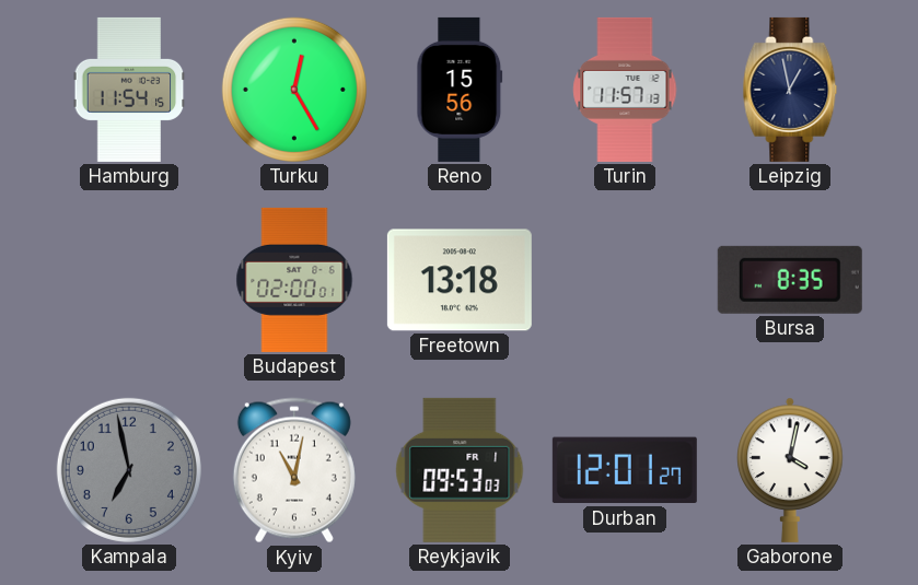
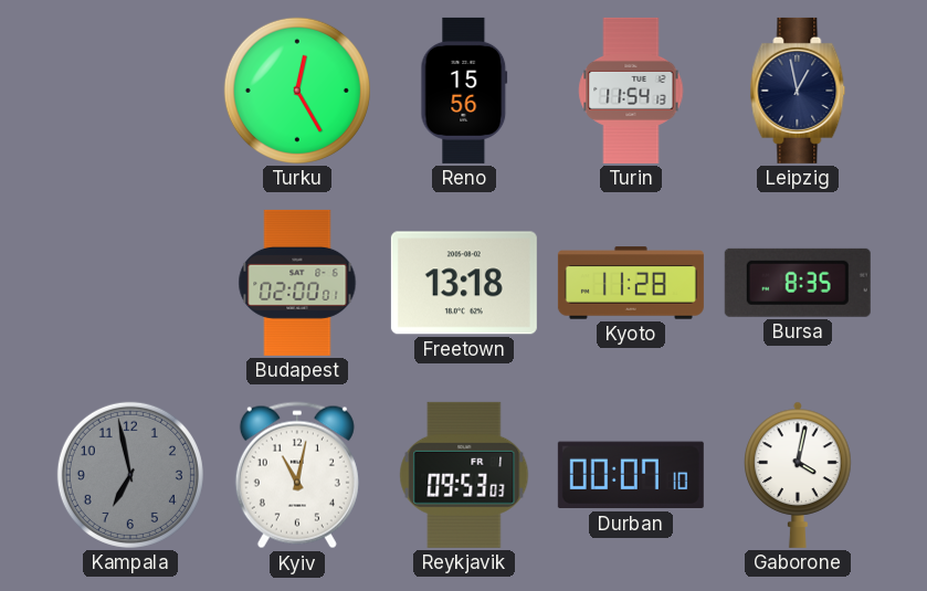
Hamburg: 11:54 -> none
Turin: 11:57 -> 11:54
Kyoto: none -> 11:28
Durban: 12:01 -> 00:07
